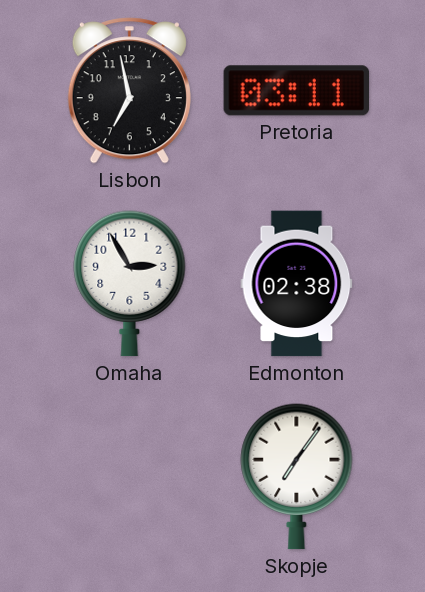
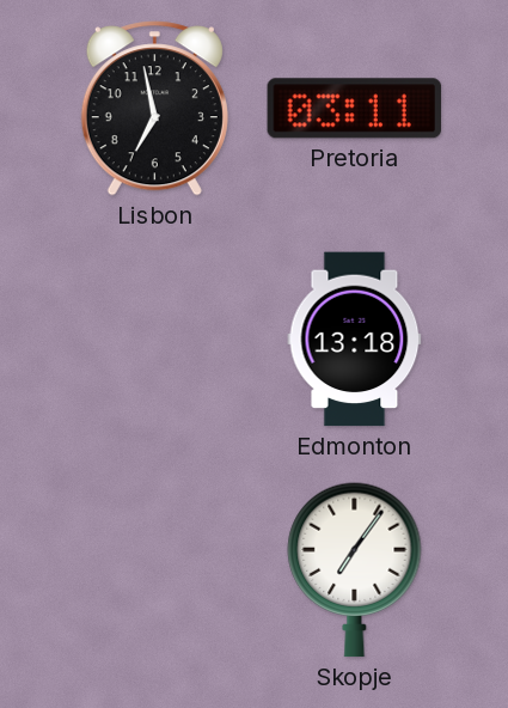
Omaha: 2:55 -> none
Edmonton: 02:38 -> 13:18
